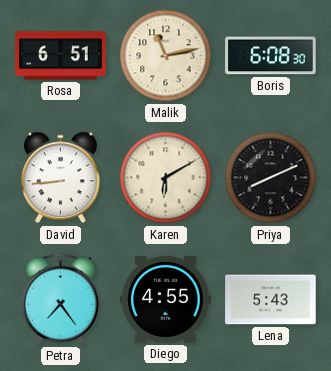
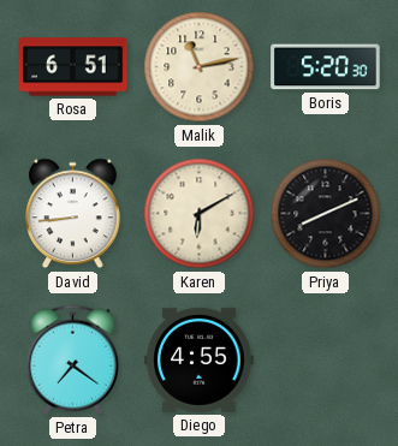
Boris: 6:08 -> 5:20
Petra: 7:24 -> 7:21
Lena: 5:43 -> none
